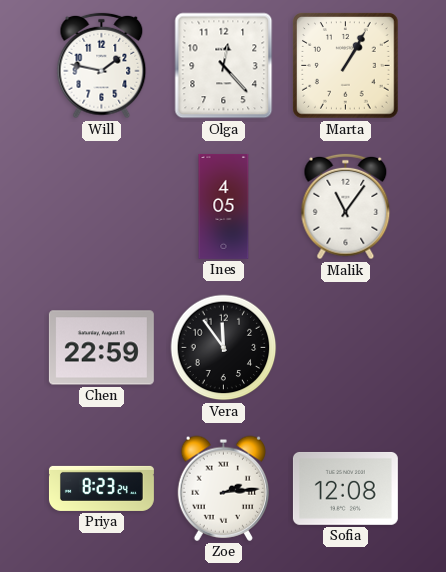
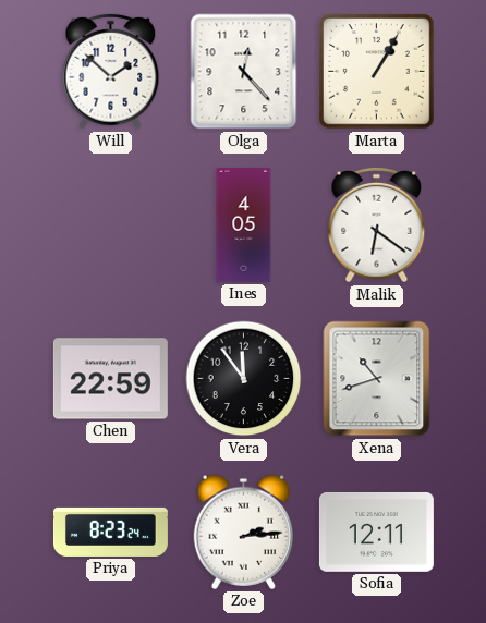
Will: 1:47 -> 1:52
Malik: 11:06 -> 6:21
Xena: none -> 10:42
Sofia: 12:08 -> 12:11
